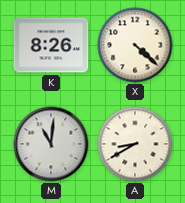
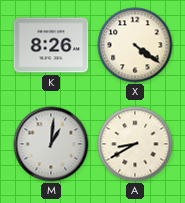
X: 4:22 -> 4:21
M: 11:01 -> 1:01
